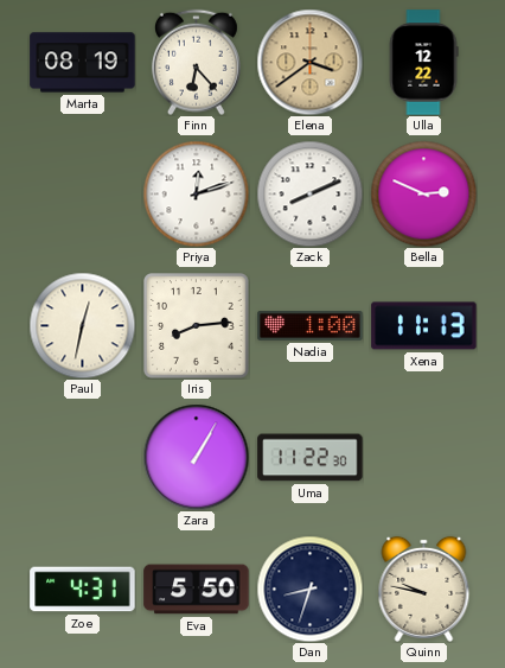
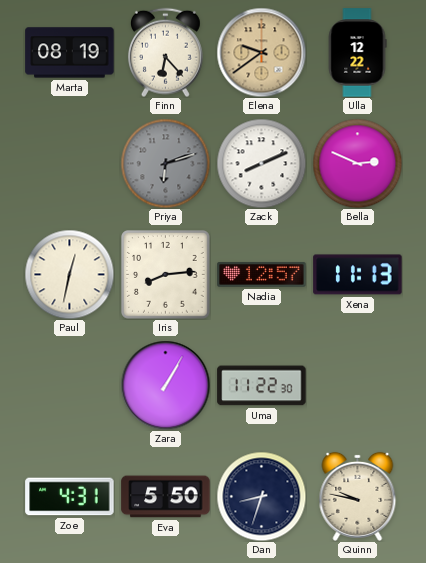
Elena: 3:39 -> 9:39
Priya: 12:12 -> 6:12
Priya dial: white -> grey
Nadia: 1:00 -> 12:57
